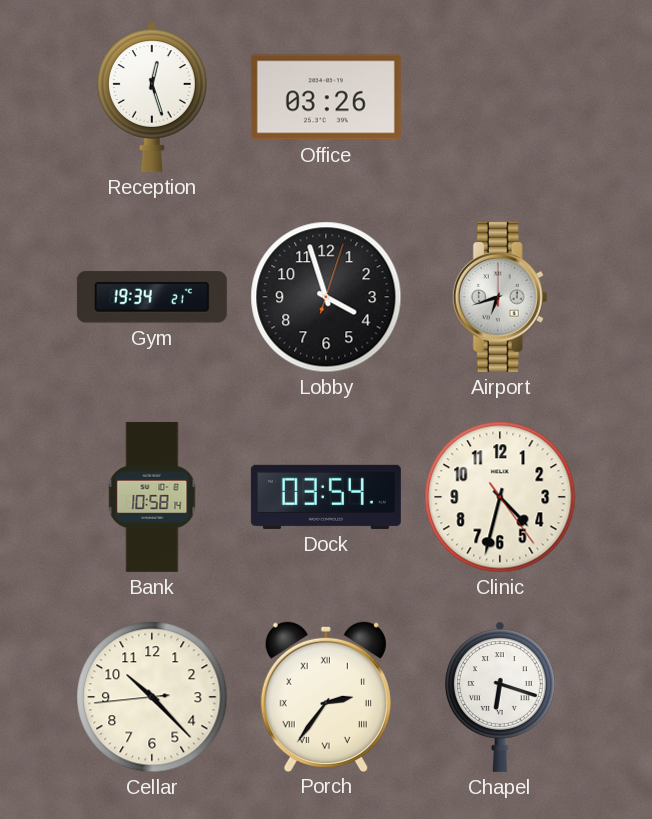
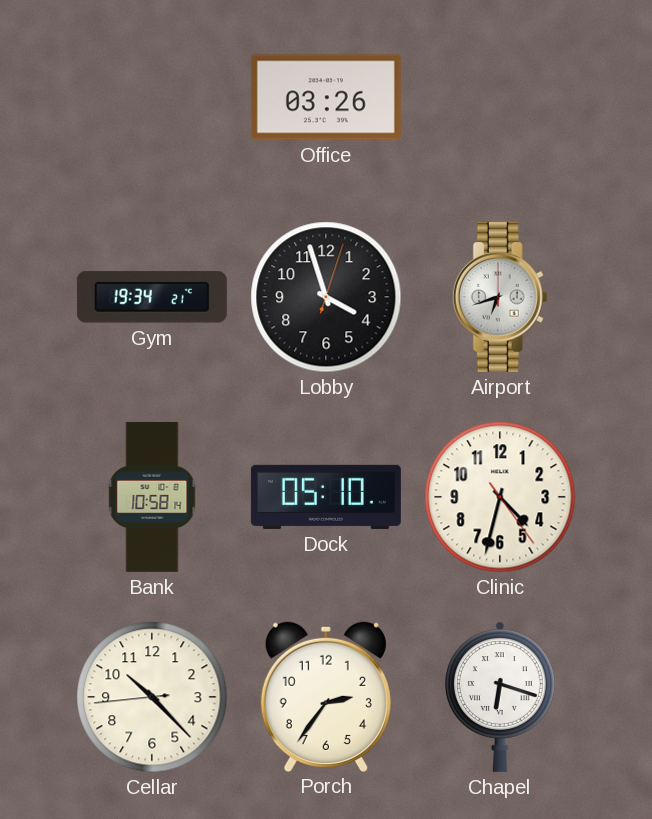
Reception: 12:27 -> none
Dock: 03:54 -> 05:10
Porch numerals: Roman -> Arabic
